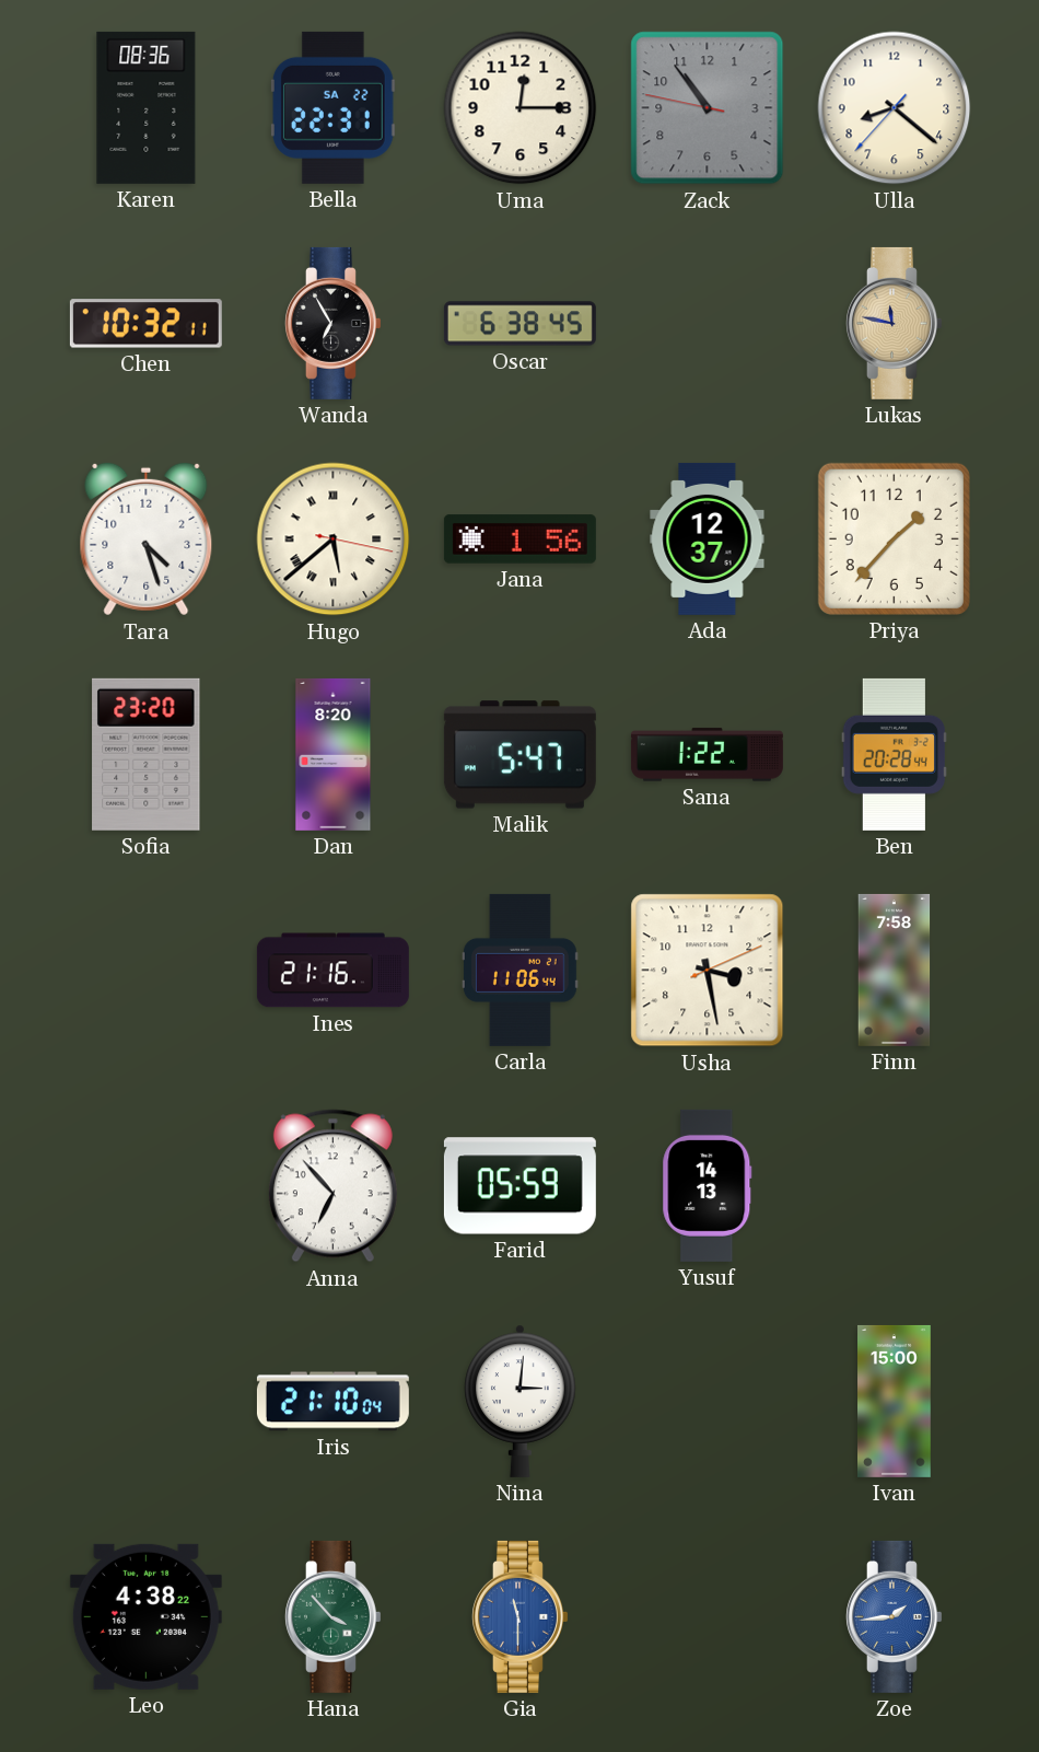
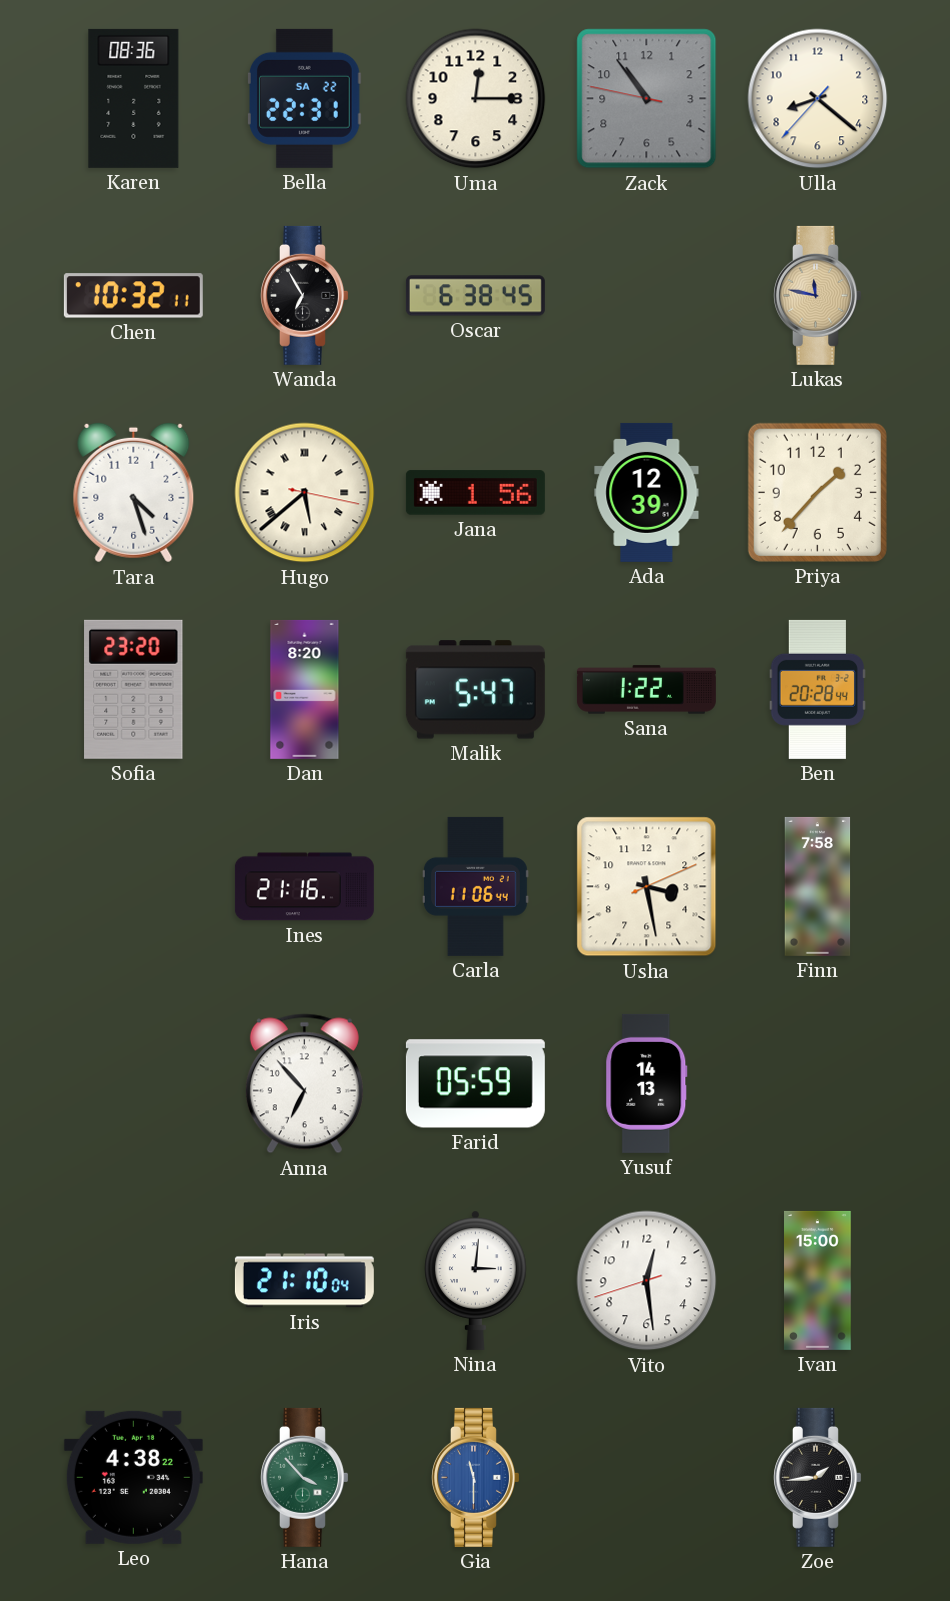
Ada: 12:37 -> 12:39
Vito: none -> 12:28
Zoe dial: blue -> black
